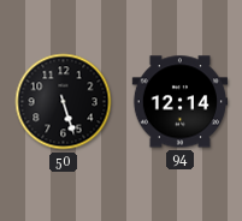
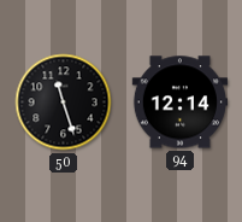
50: 5:27 -> 11:27
